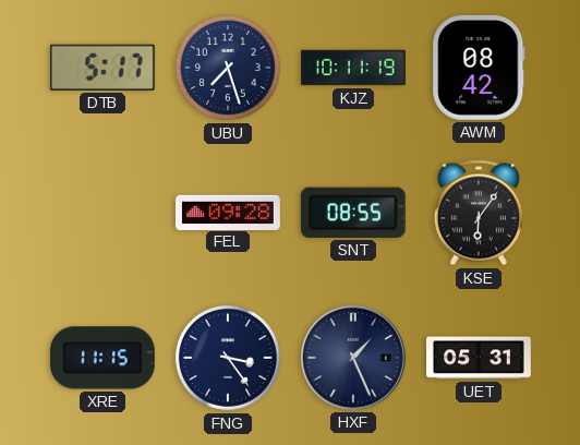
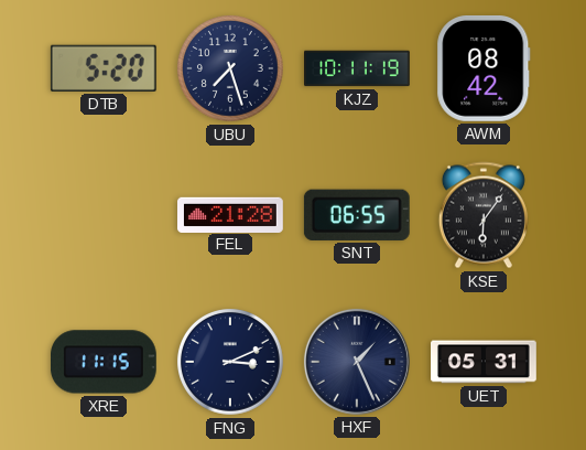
DTB: 5:17 -> 5:20
FEL: 09:28 -> 21:28
SNT: 08:55 -> 06:55
FNG: 3:24 -> 3:11
